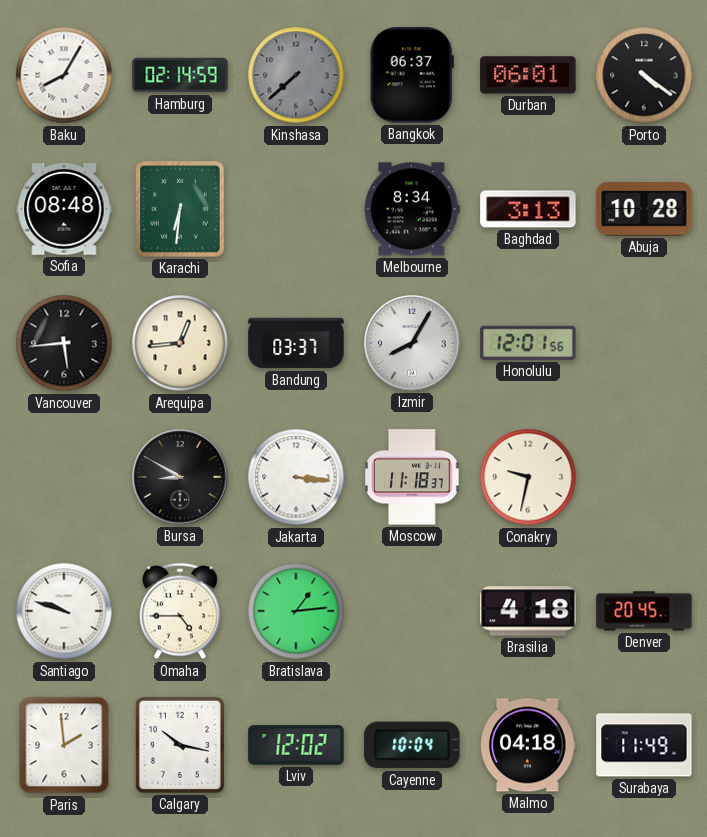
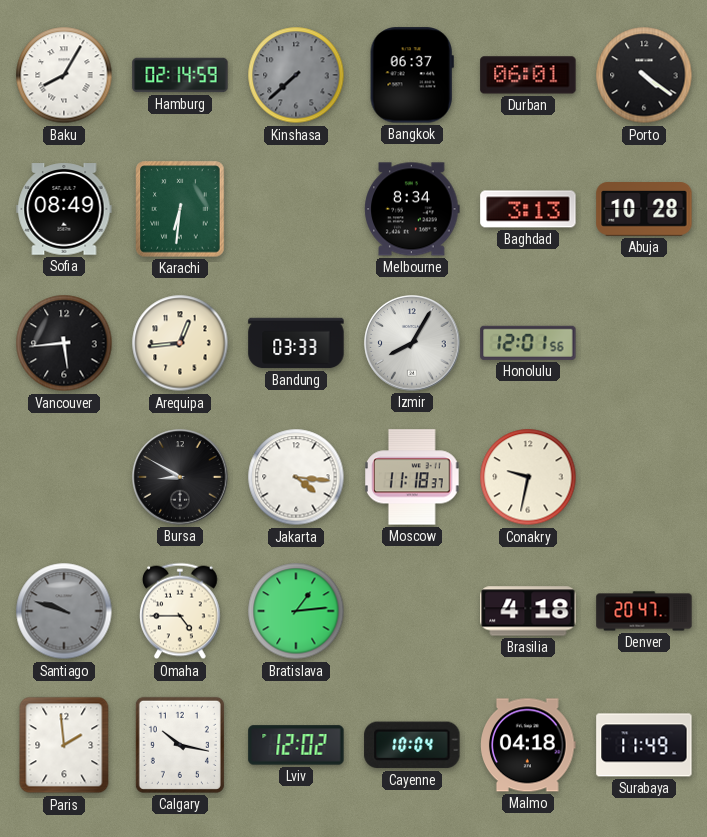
Sofia: 08:48 -> 08:49
Bandung: 03:37 -> 03:33
Jakarta: 3:16 -> 4:16
Santiago dial: white -> grey
Denver: 20:45 -> 20:47
